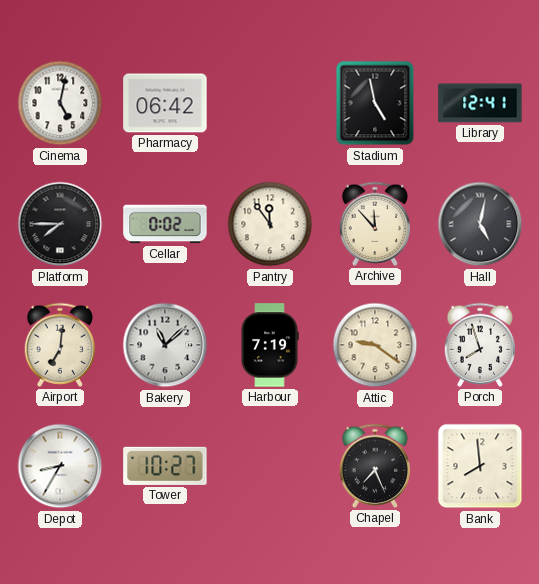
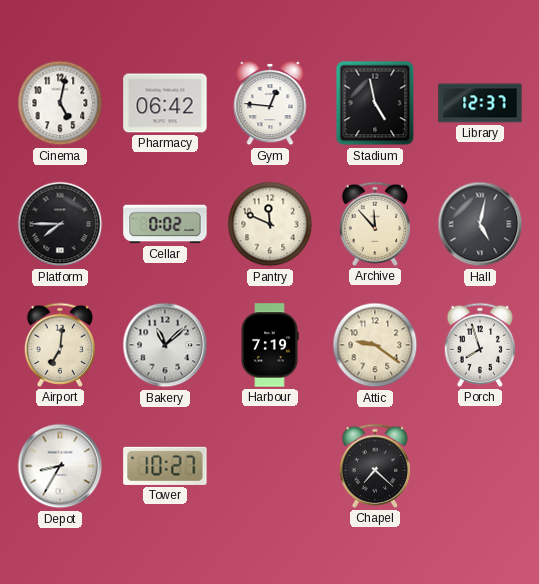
Gym: none -> 12:46
Library: 12:41 -> 12:37
Pantry: 11:54 -> 11:49
Chapel: 7:26 -> 7:22
Bank: 7:59 -> none
